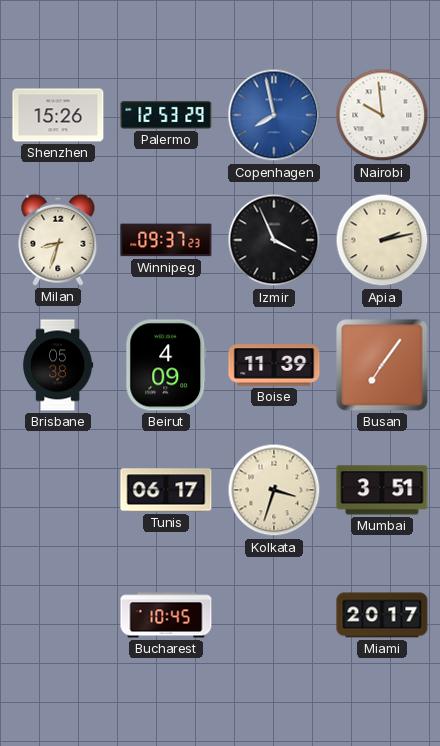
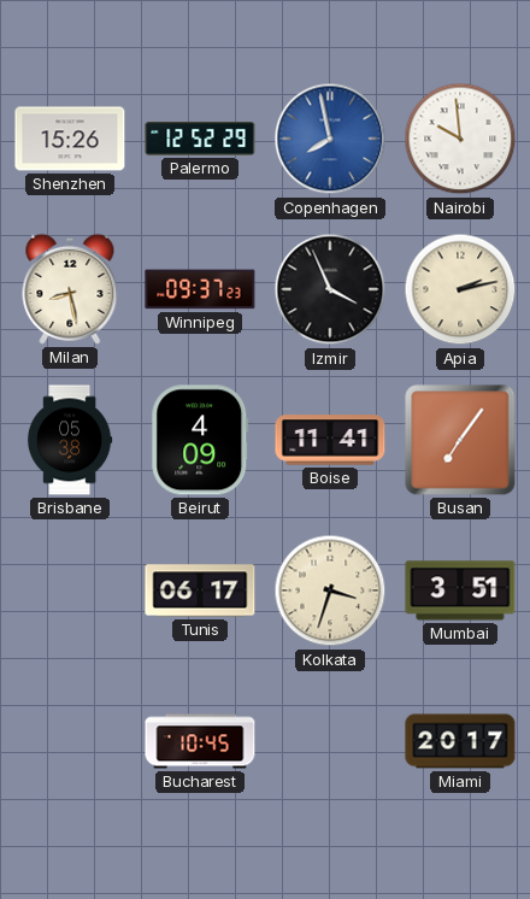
Palermo: 12:53 -> 12:52
Milan: 8:33 -> 8:28
Boise: 11:39 -> 11:41
